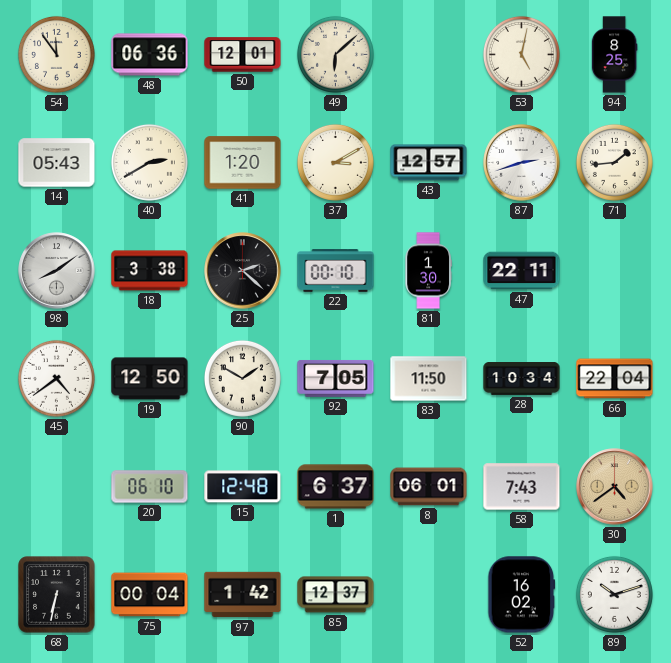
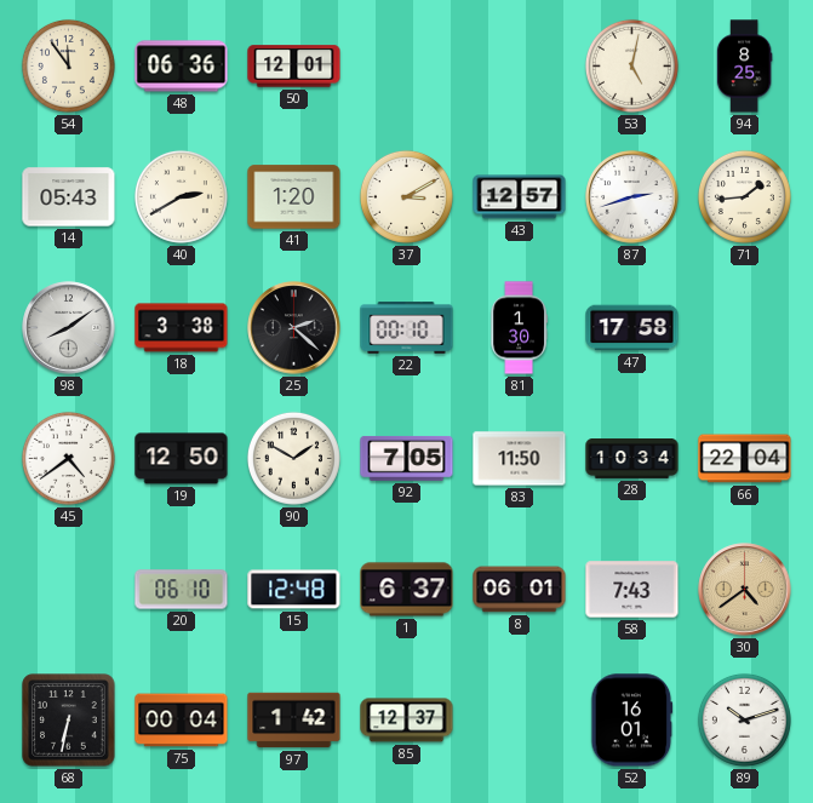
49: 6:08 -> none
47: 22:11 -> 17:58
52: 16:02 -> 16:01
